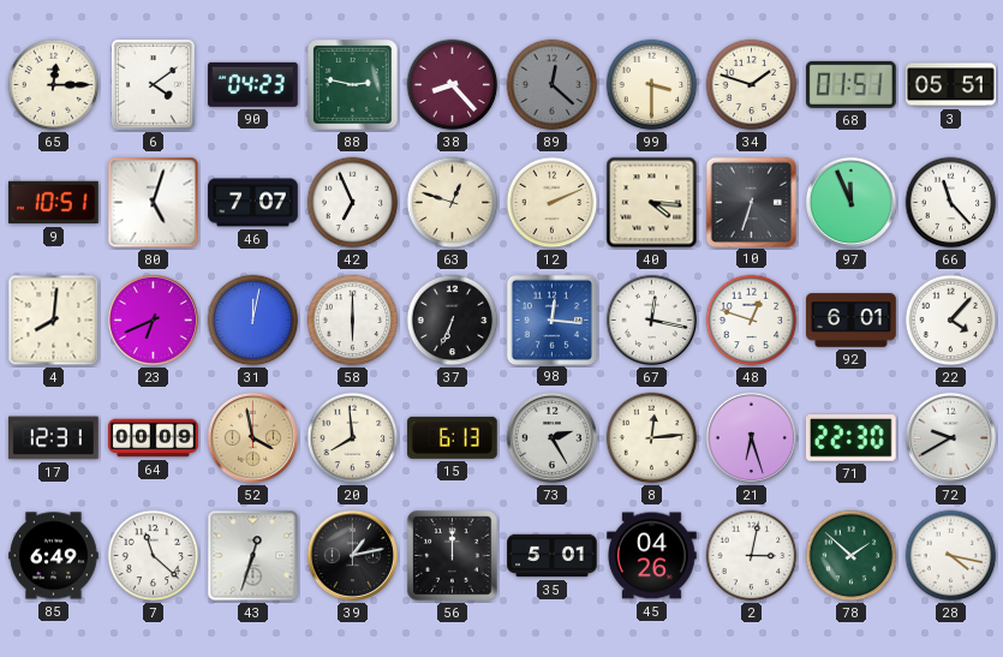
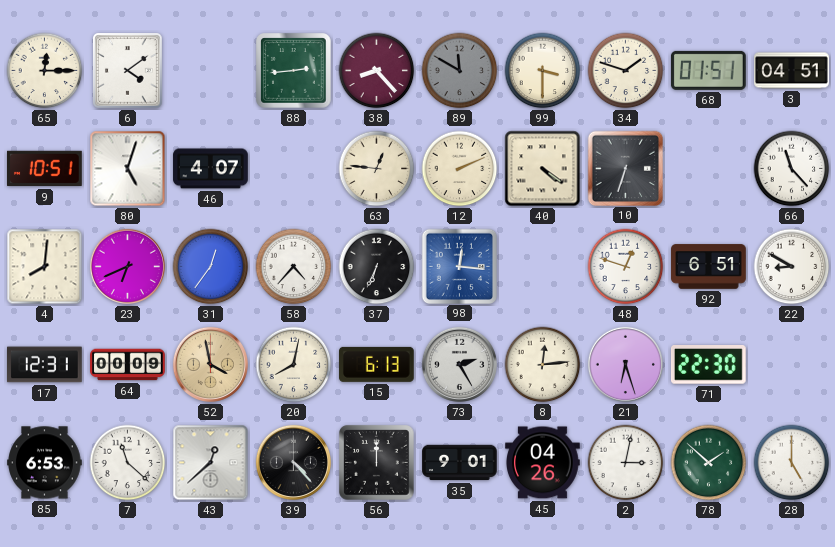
90: 04:23 -> none
88: 2:47 -> 2:44
89: 12:22 -> 11:50
3: 05:51 -> 04:51
46: 7:07 -> 4:07
42: 6:56 -> none
63: 12:48 -> 12:46
40: 4:16 -> 4:21
97: 11:56 -> none
31: 12:02 -> 12:36
58: 6:00 -> 4:37
67: 12:17 -> none
92: 6:01 -> 6:51
22: 4:07 -> 8:50
20: 7:59 -> 8:02
72: 9:40 -> none
85: 6:49 -> 6:53
43: 12:33 -> 12:38
39: 1:13 -> 4:23
35: 5:01 -> 9:01
28: 4:17 -> 5:00
